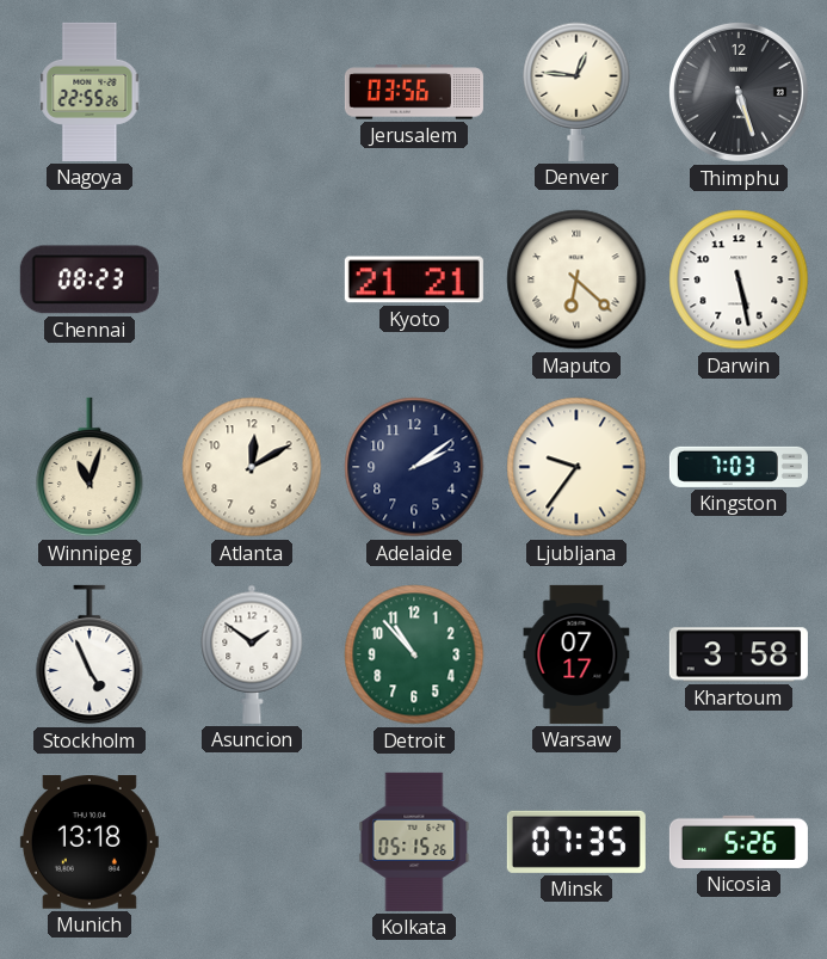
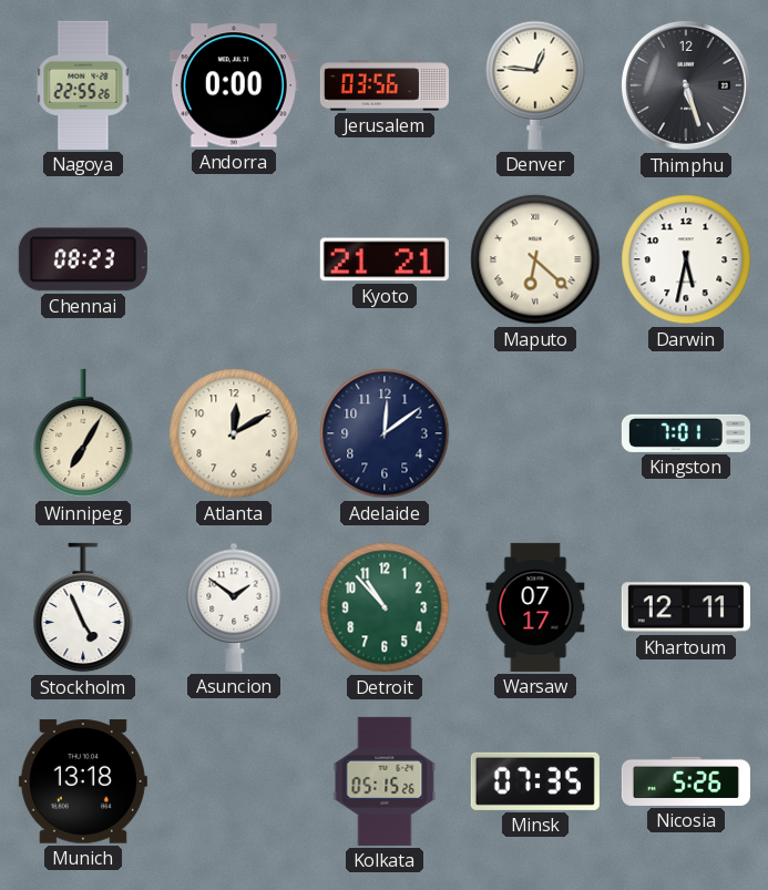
Andorra: none -> 0:00
Darwin: 5:28 -> 5:32
Winnipeg: 11:03 -> 7:05
Adelaide: 2:09 -> 12:09
Ljubljana: 9:36 -> none
Kingston: 7:03 -> 7:01
Khartoum: 3:58 -> 12:11
